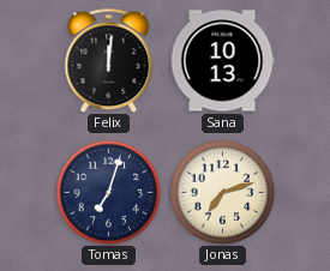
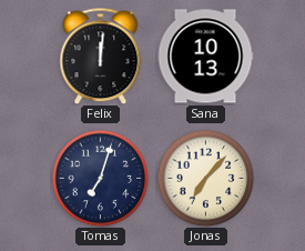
Jonas: 7:12 -> 7:07
